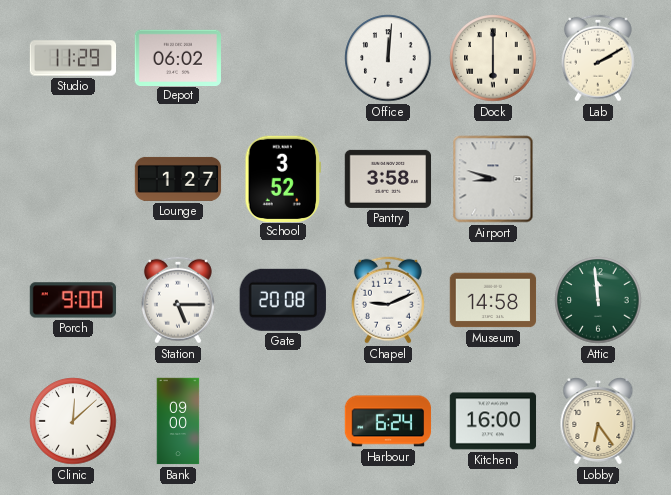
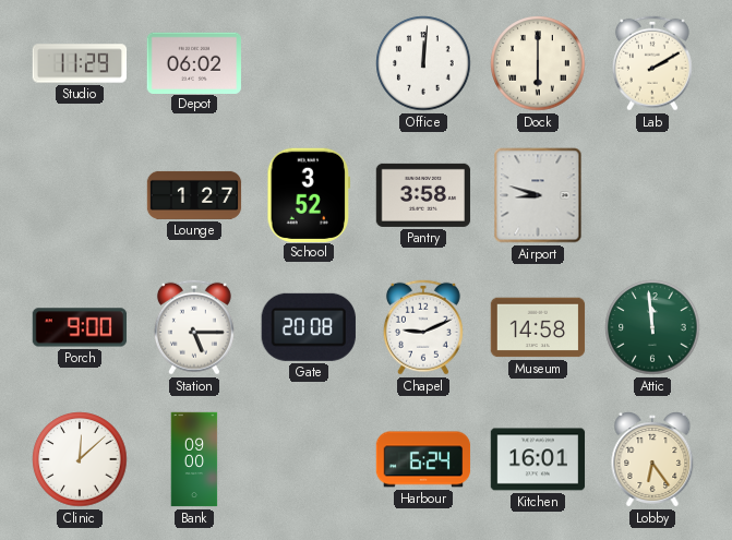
Kitchen: 16:00 -> 16:01
